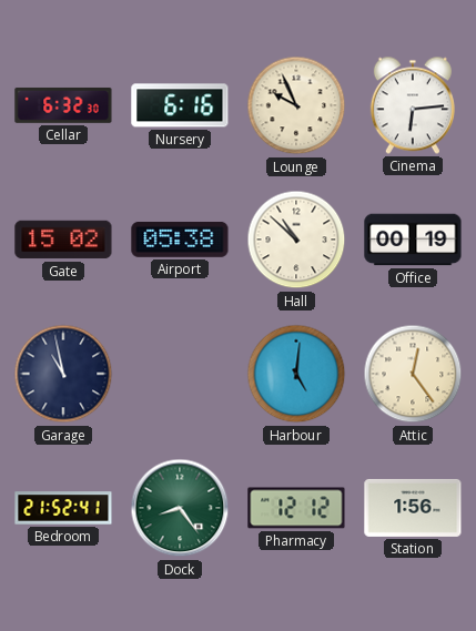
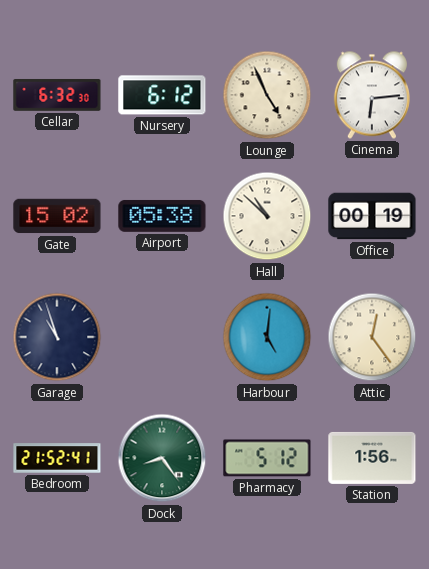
Nursery: 6:16 -> 6:12
Lounge: 9:56 -> 4:56
Garage: 10:58 -> 10:57
Pharmacy: 12:12 -> 5:12
